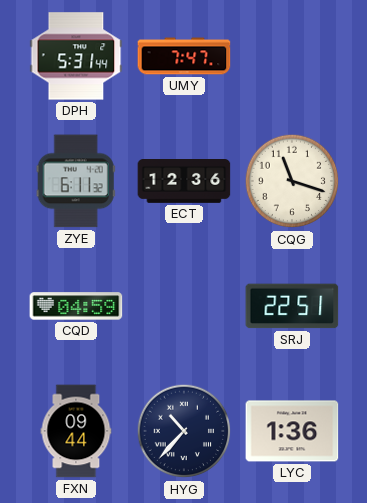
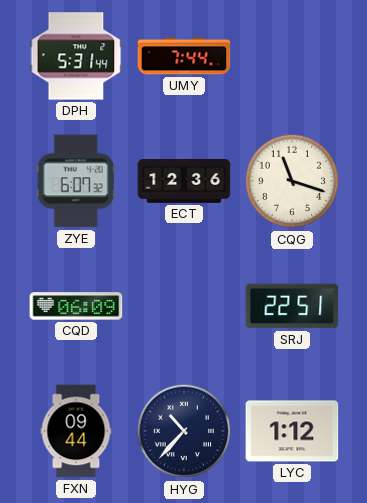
UMY: 7:47 -> 7:44
ZYE: 6:11 -> 6:07
CQD: 04:59 -> 06:09
LYC: 1:36 -> 1:12
